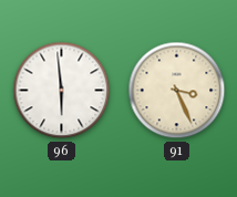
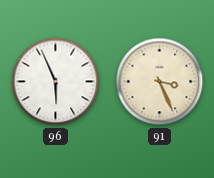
96: 5:59 -> 5:56
